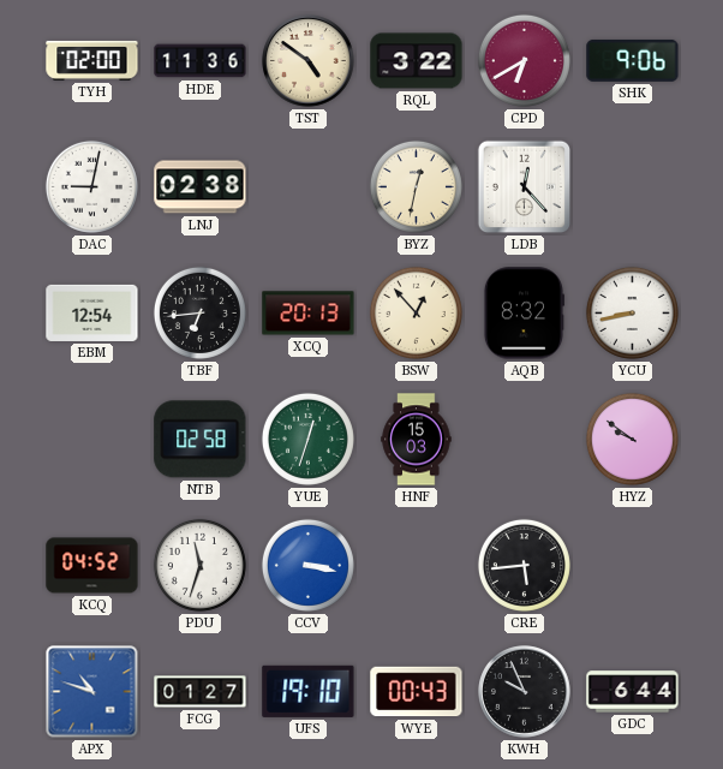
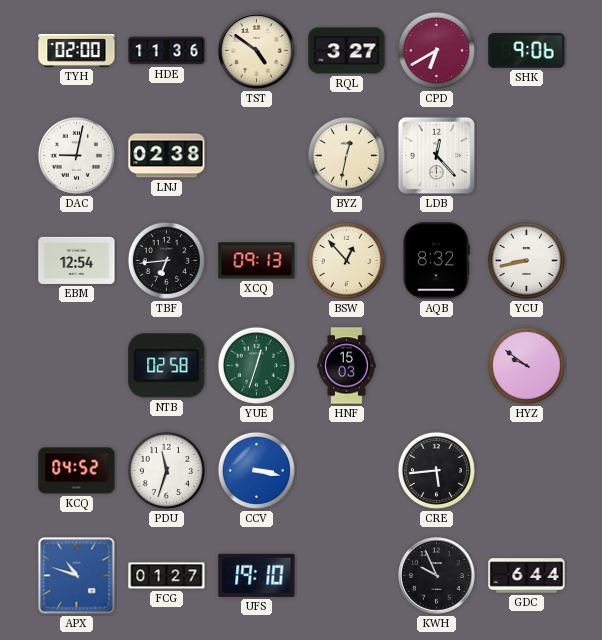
RQL: 3:22 -> 3:27
XCQ: 20:13 -> 09:13
WYE: 00:43 -> none
